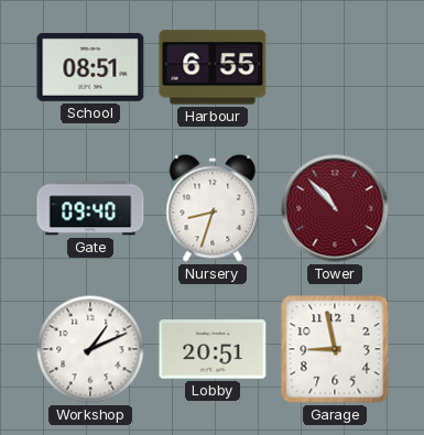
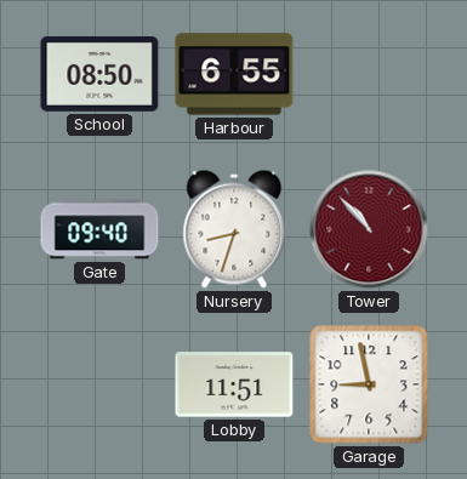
School: 08:51 -> 08:50
Workshop: 1:11 -> none
Lobby: 20:51 -> 11:51
